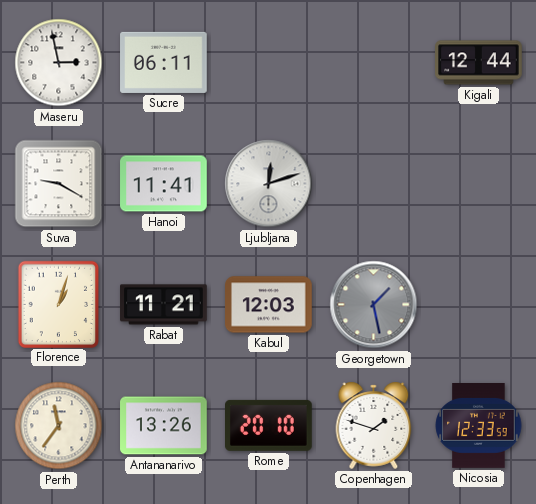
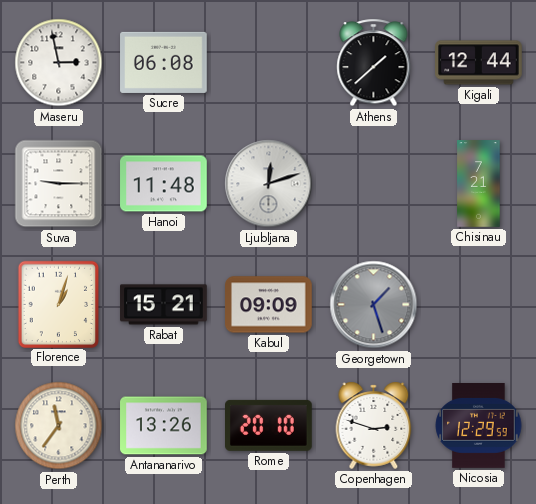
Sucre: 06:11 -> 06:08
Athens: none -> 1:38
Suva: 9:20 -> 9:15
Hanoi: 11:41 -> 11:48
Chisinau: none -> 7:21
Rabat: 11:21 -> 15:21
Kabul: 12:03 -> 09:09
Georgetown: 1:28 -> 1:27
Copenhagen: 1:48 -> 2:48
Nicosia: 12:33 -> 12:29
